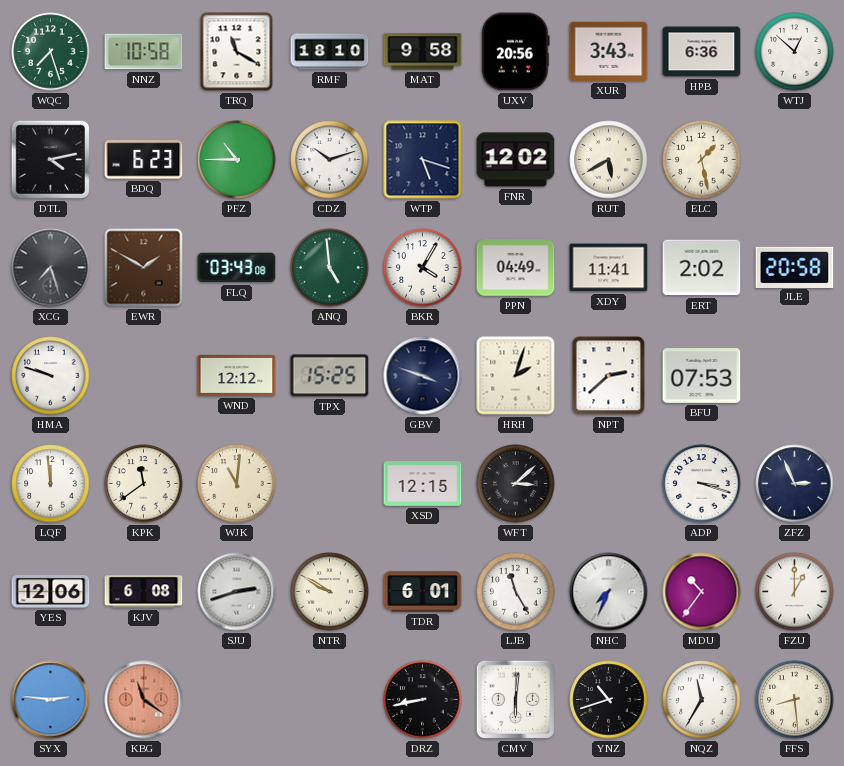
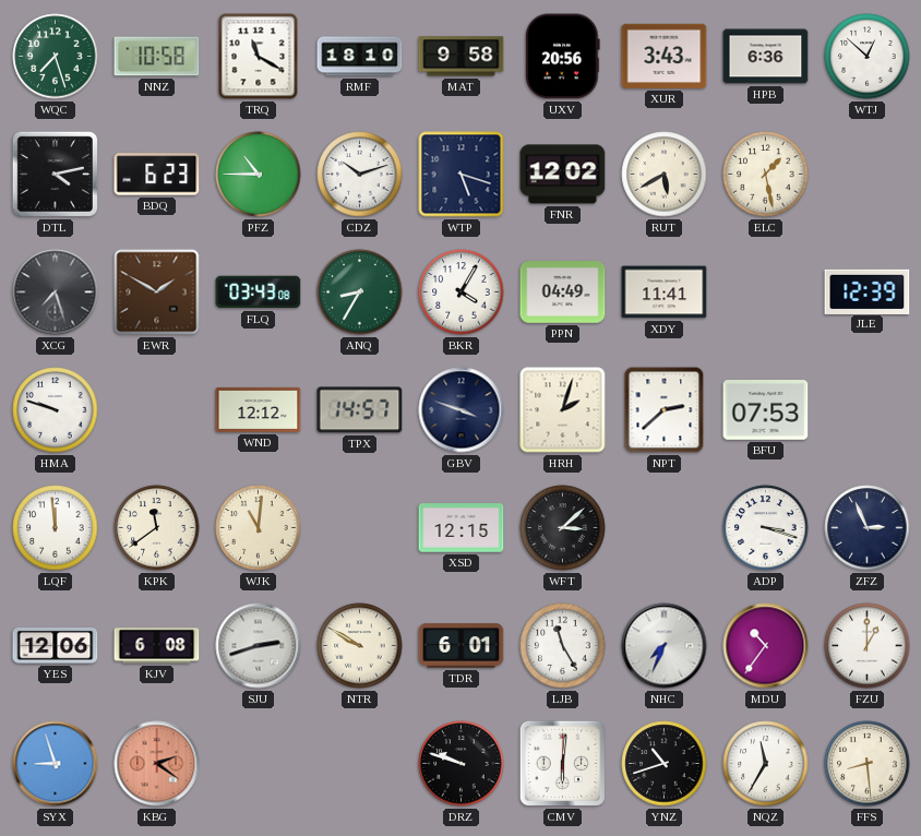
ANQ: 4:59 -> 8:35
ERT: 2:02 -> none
JLE: 20:58 -> 12:39
TPX: 15:25 -> 14:57
SYX: 2:46 -> 8:57
KBG: 11:21 -> 2:21
DRZ: 8:43 -> 9:48
